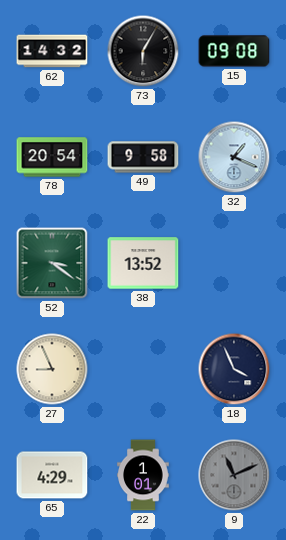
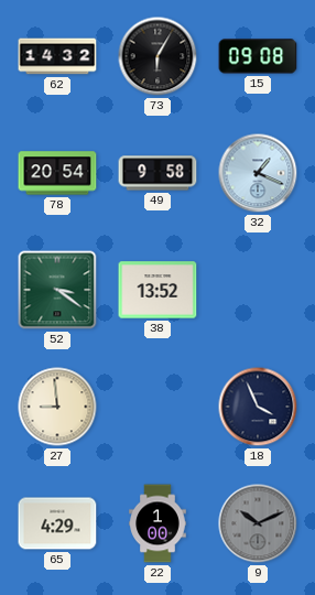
27: 8:56 -> 8:59
22: 1:01 -> 1:00
9: 11:11 -> 10:11
